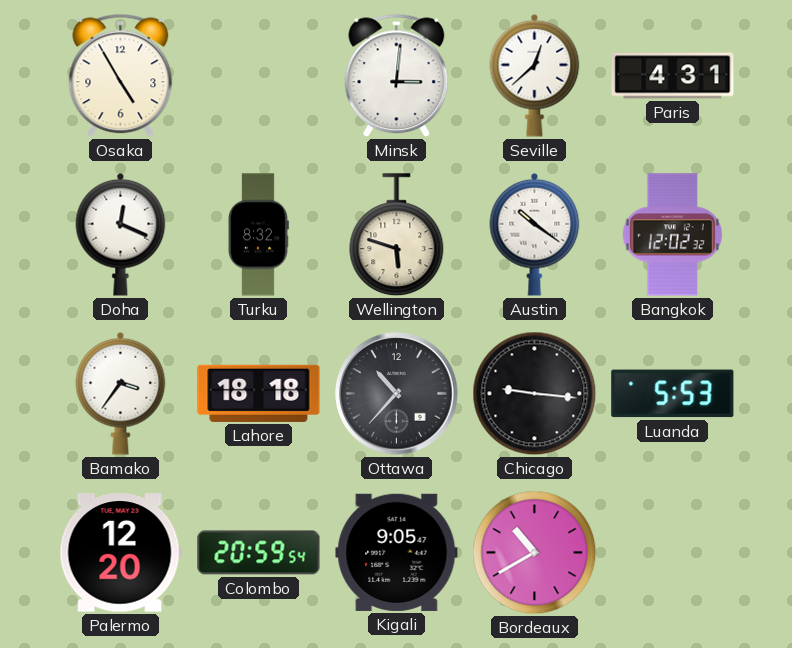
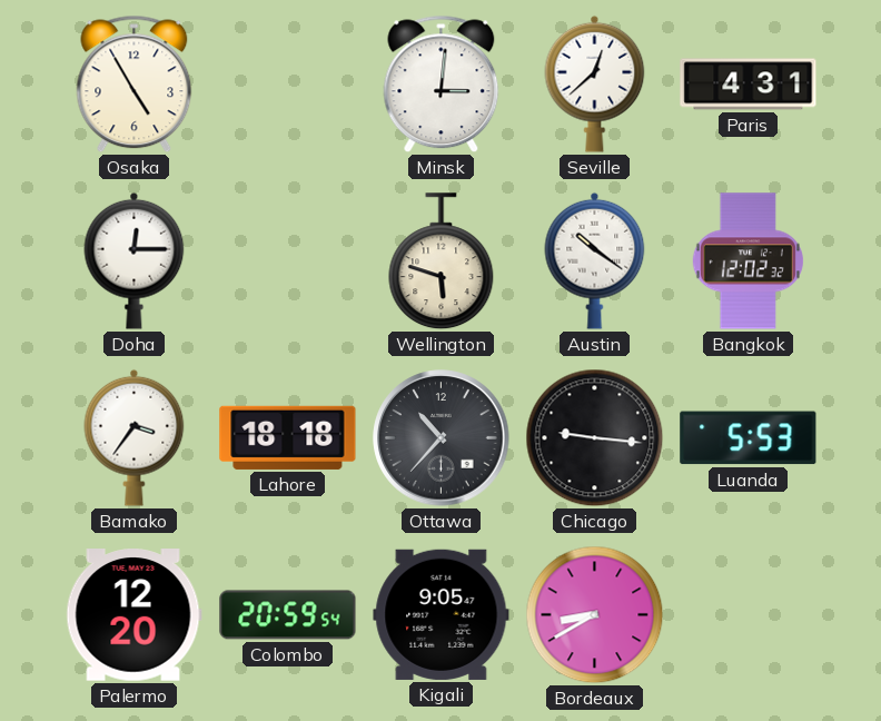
Doha: 12:19 -> 12:15
Turku: 8:32 -> none
Bordeaux: 10:40 -> 8:40
